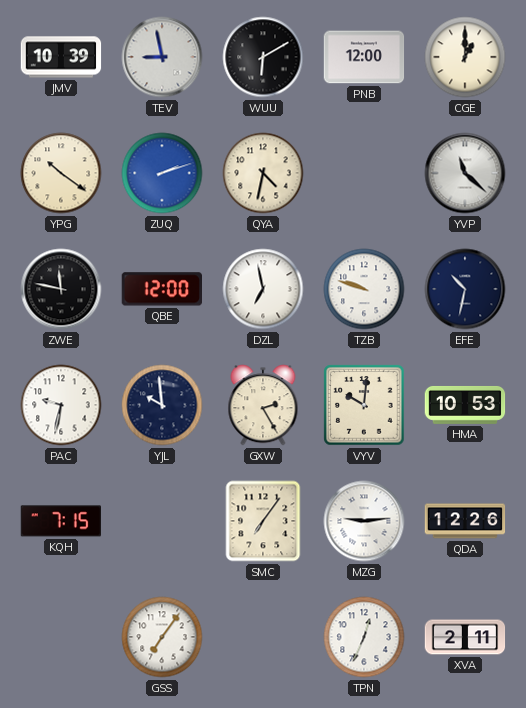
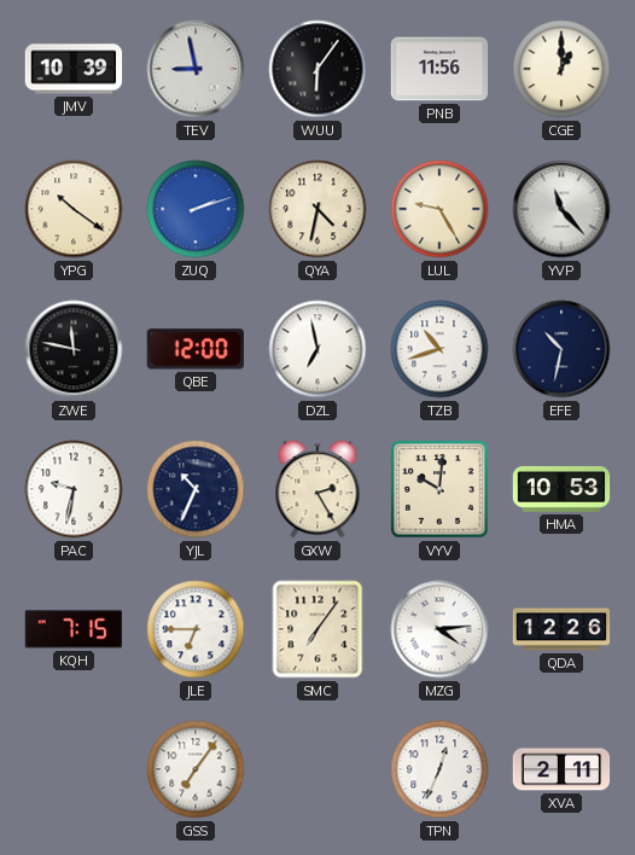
WUU: 6:10 -> 6:06
PNB: 12:00 -> 11:56
LUL: none -> 9:25
YVP: 11:22 -> 11:23
TZB: 9:48 -> 10:42
YJL: 9:59 -> 10:34
JLE: none -> 6:45
MZG: 9:14 -> 4:14
